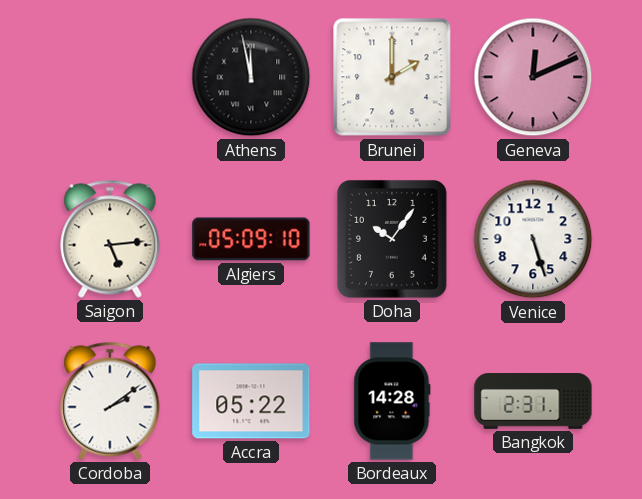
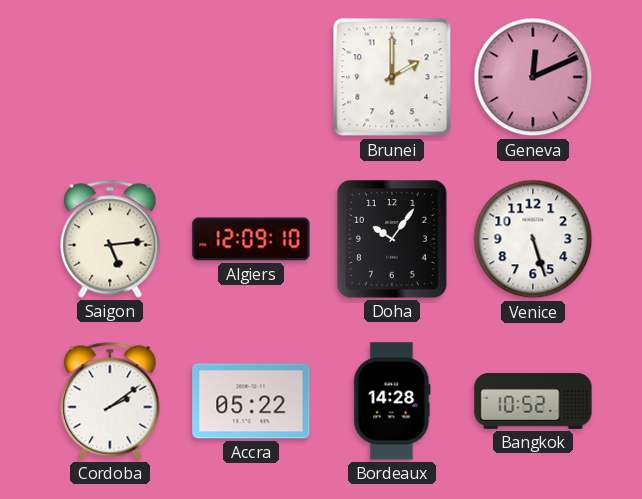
Athens: 11:58 -> none
Algiers: 05:09 -> 12:09
Bangkok: 2:31 -> 10:52
